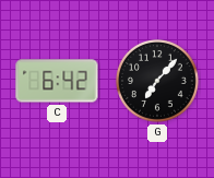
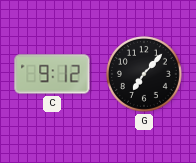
C: 6:42 -> 9:12
